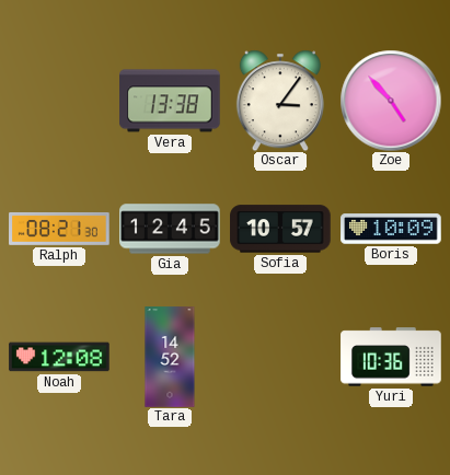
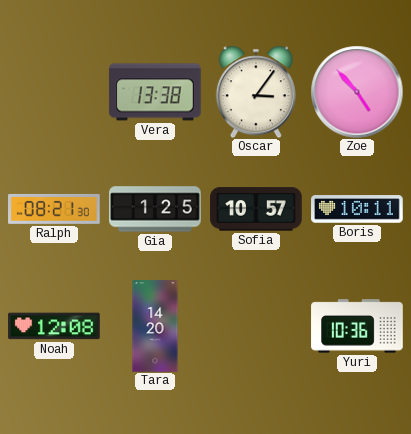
Gia: 12:45 -> 1:25
Boris: 10:09 -> 10:11
Tara: 14:52 -> 14:20
